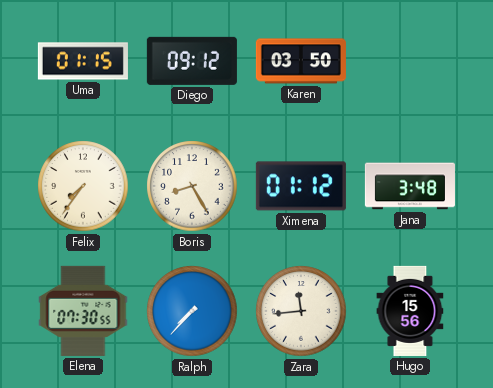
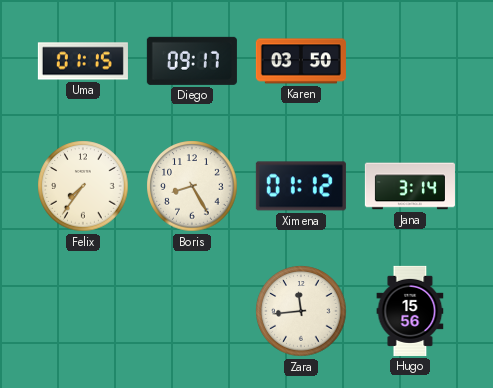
Diego: 09:12 -> 09:17
Jana: 3:48 -> 3:14
Elena: 07:30 -> none
Ralph: 7:37 -> none
